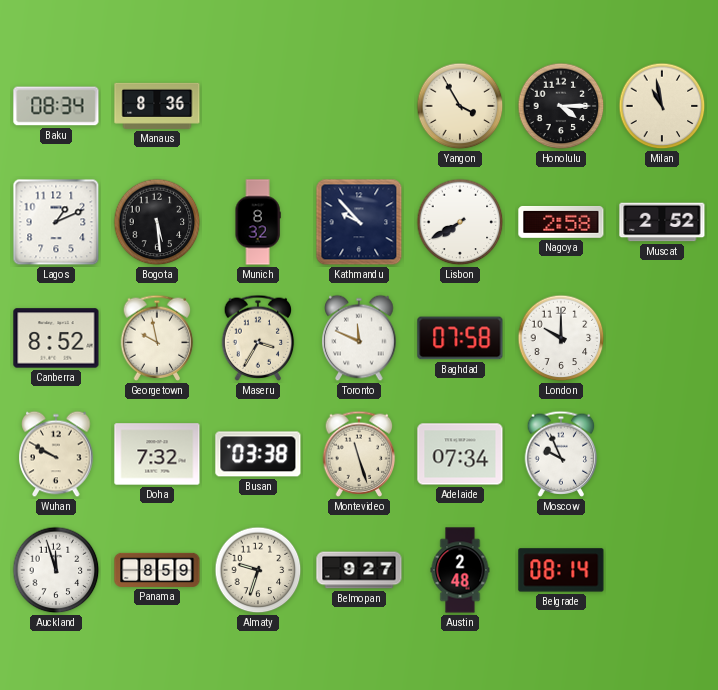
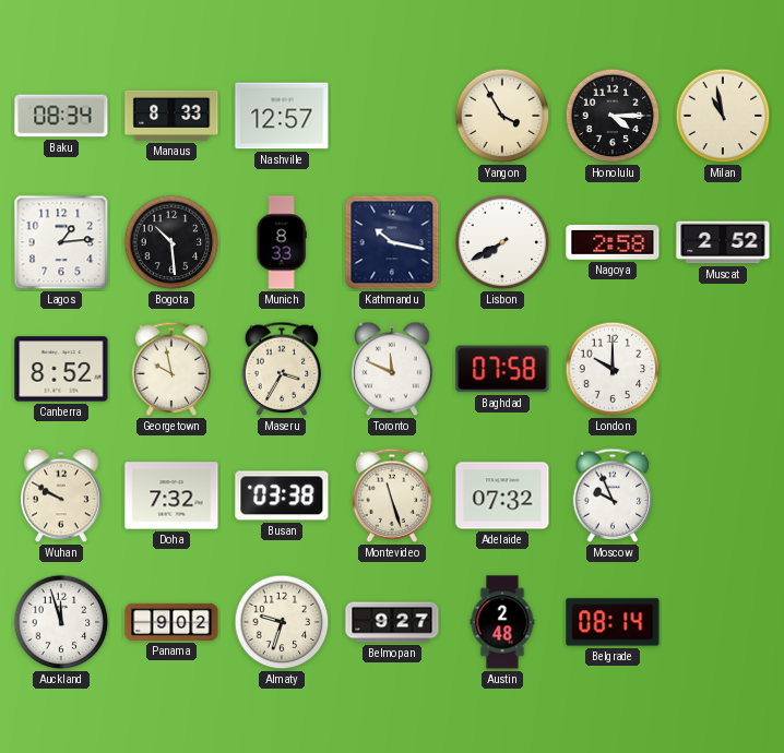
Manaus: 8:36 -> 8:33
Nashville: none -> 12:57
Lagos: 1:11 -> 1:14
Bogota: 5:29 -> 10:29
Munich: 8:32 -> 8:33
Kathmandu: 9:53 -> 10:17
Adelaide: 07:34 -> 07:32
Panama: 8:59 -> 9:02
